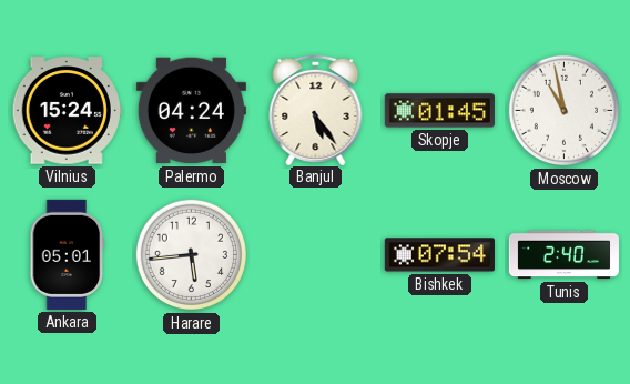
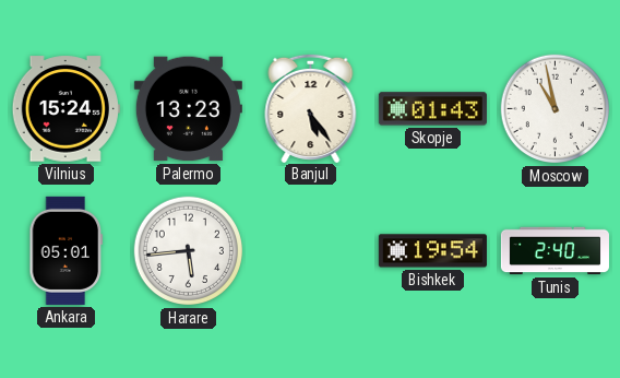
Palermo: 04:24 -> 13:23
Skopje: 01:45 -> 01:43
Bishkek: 07:54 -> 19:54
